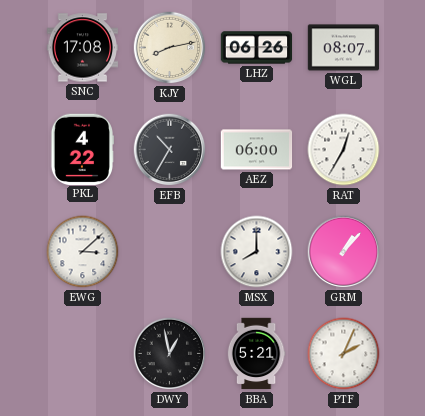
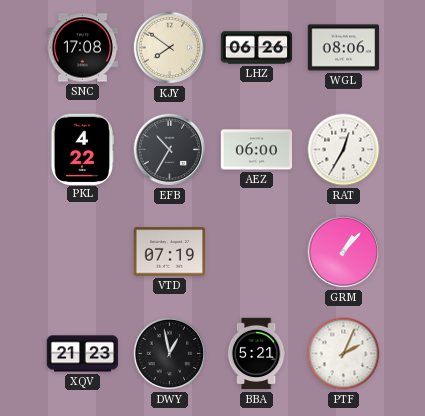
KJY: 8:13 -> 7:51
WGL: 08:07 -> 08:06
EWG: 3:08 -> none
VTD: none -> 07:19
MSX: 8:00 -> none
XQV: none -> 21:23
